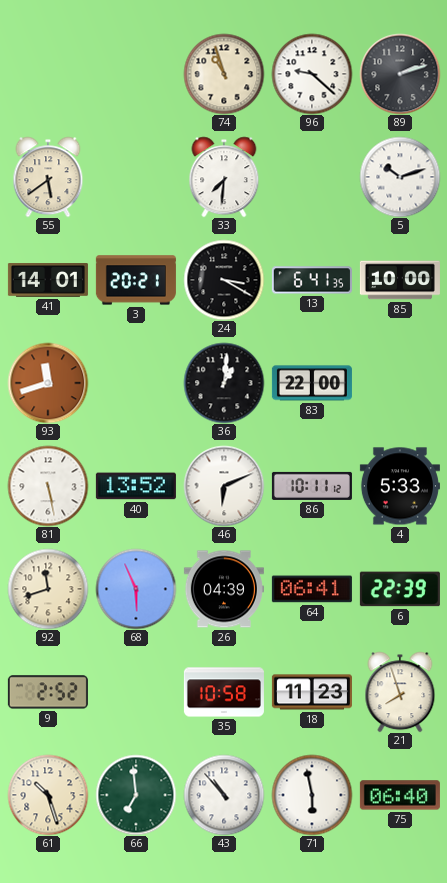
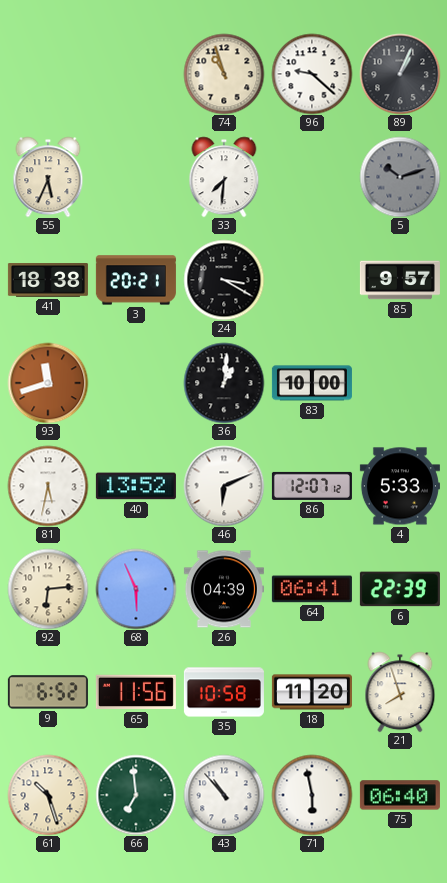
89: 2:12 -> 1:04
55: 5:39 -> 5:34
5 dial: white -> grey
41: 14:01 -> 18:38
13: 6:41 -> none
85: 10:00 -> 9:57
83: 22:00 -> 10:00
81: 5:28 -> 5:32
86: 10:11 -> 12:07
92: 11:42 -> 6:14
9: 2:52 -> 6:52
65: none -> 11:56
18: 11:23 -> 11:20
